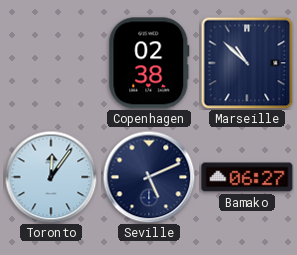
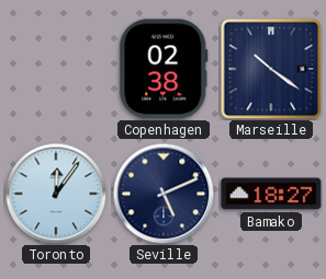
Marseille: 10:52 -> 10:21
Bamako: 06:27 -> 18:27
